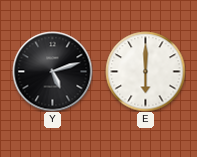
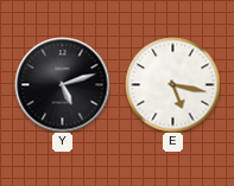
E: 6:00 -> 5:17
